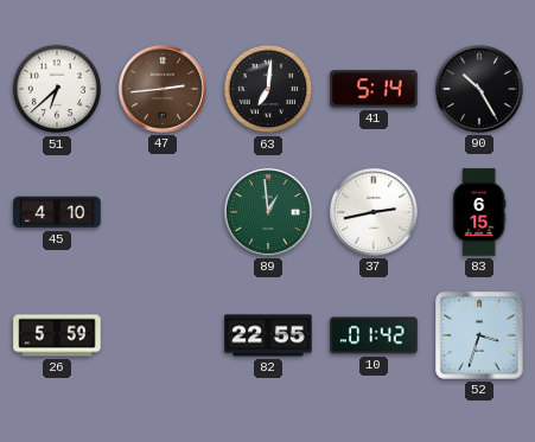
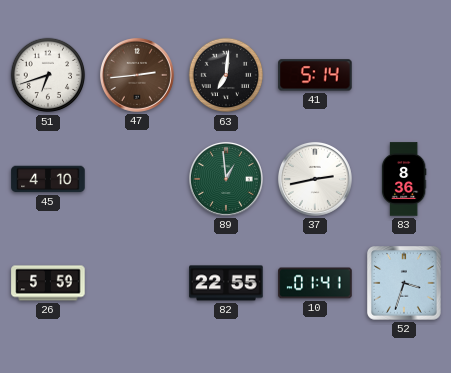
51: 6:38 -> 6:42
90: 10:25 -> none
83: 6:15 -> 8:36
10: 01:42 -> 01:41
